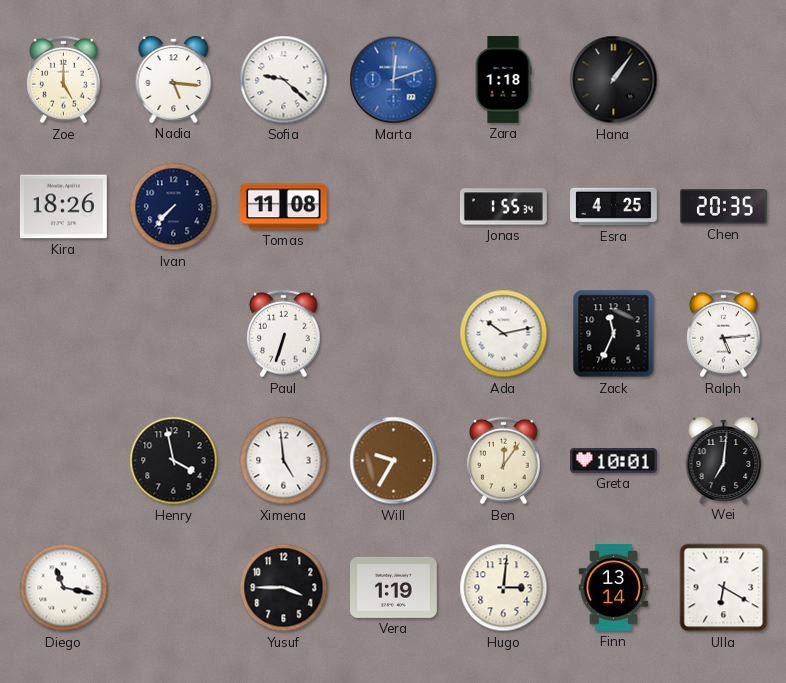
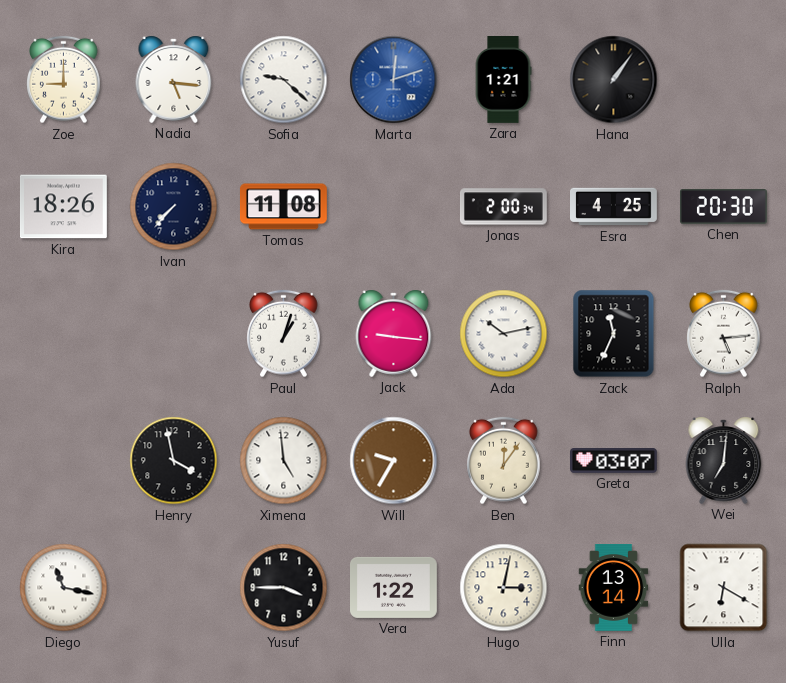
Zoe: 5:00 -> 9:00
Zara: 1:18 -> 1:21
Jonas: 1:55 -> 2:00
Chen: 20:35 -> 20:30
Paul: 6:33 -> 1:03
Jack: none -> 9:16
Greta: 10:01 -> 03:07
Vera: 1:19 -> 1:22
Hugo: 3:01 -> 3:02
